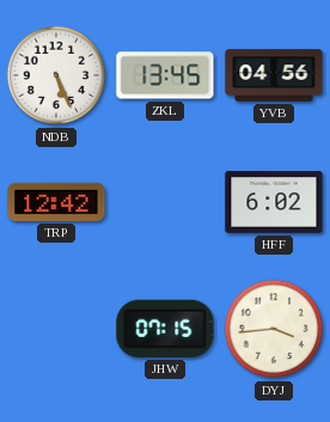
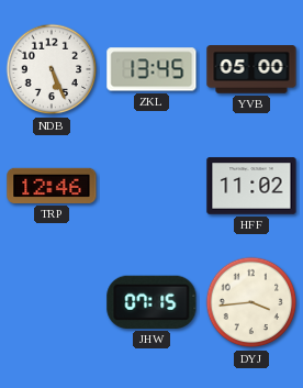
YVB: 04:56 -> 05:00
TRP: 12:42 -> 12:46
HFF: 6:02 -> 11:02
